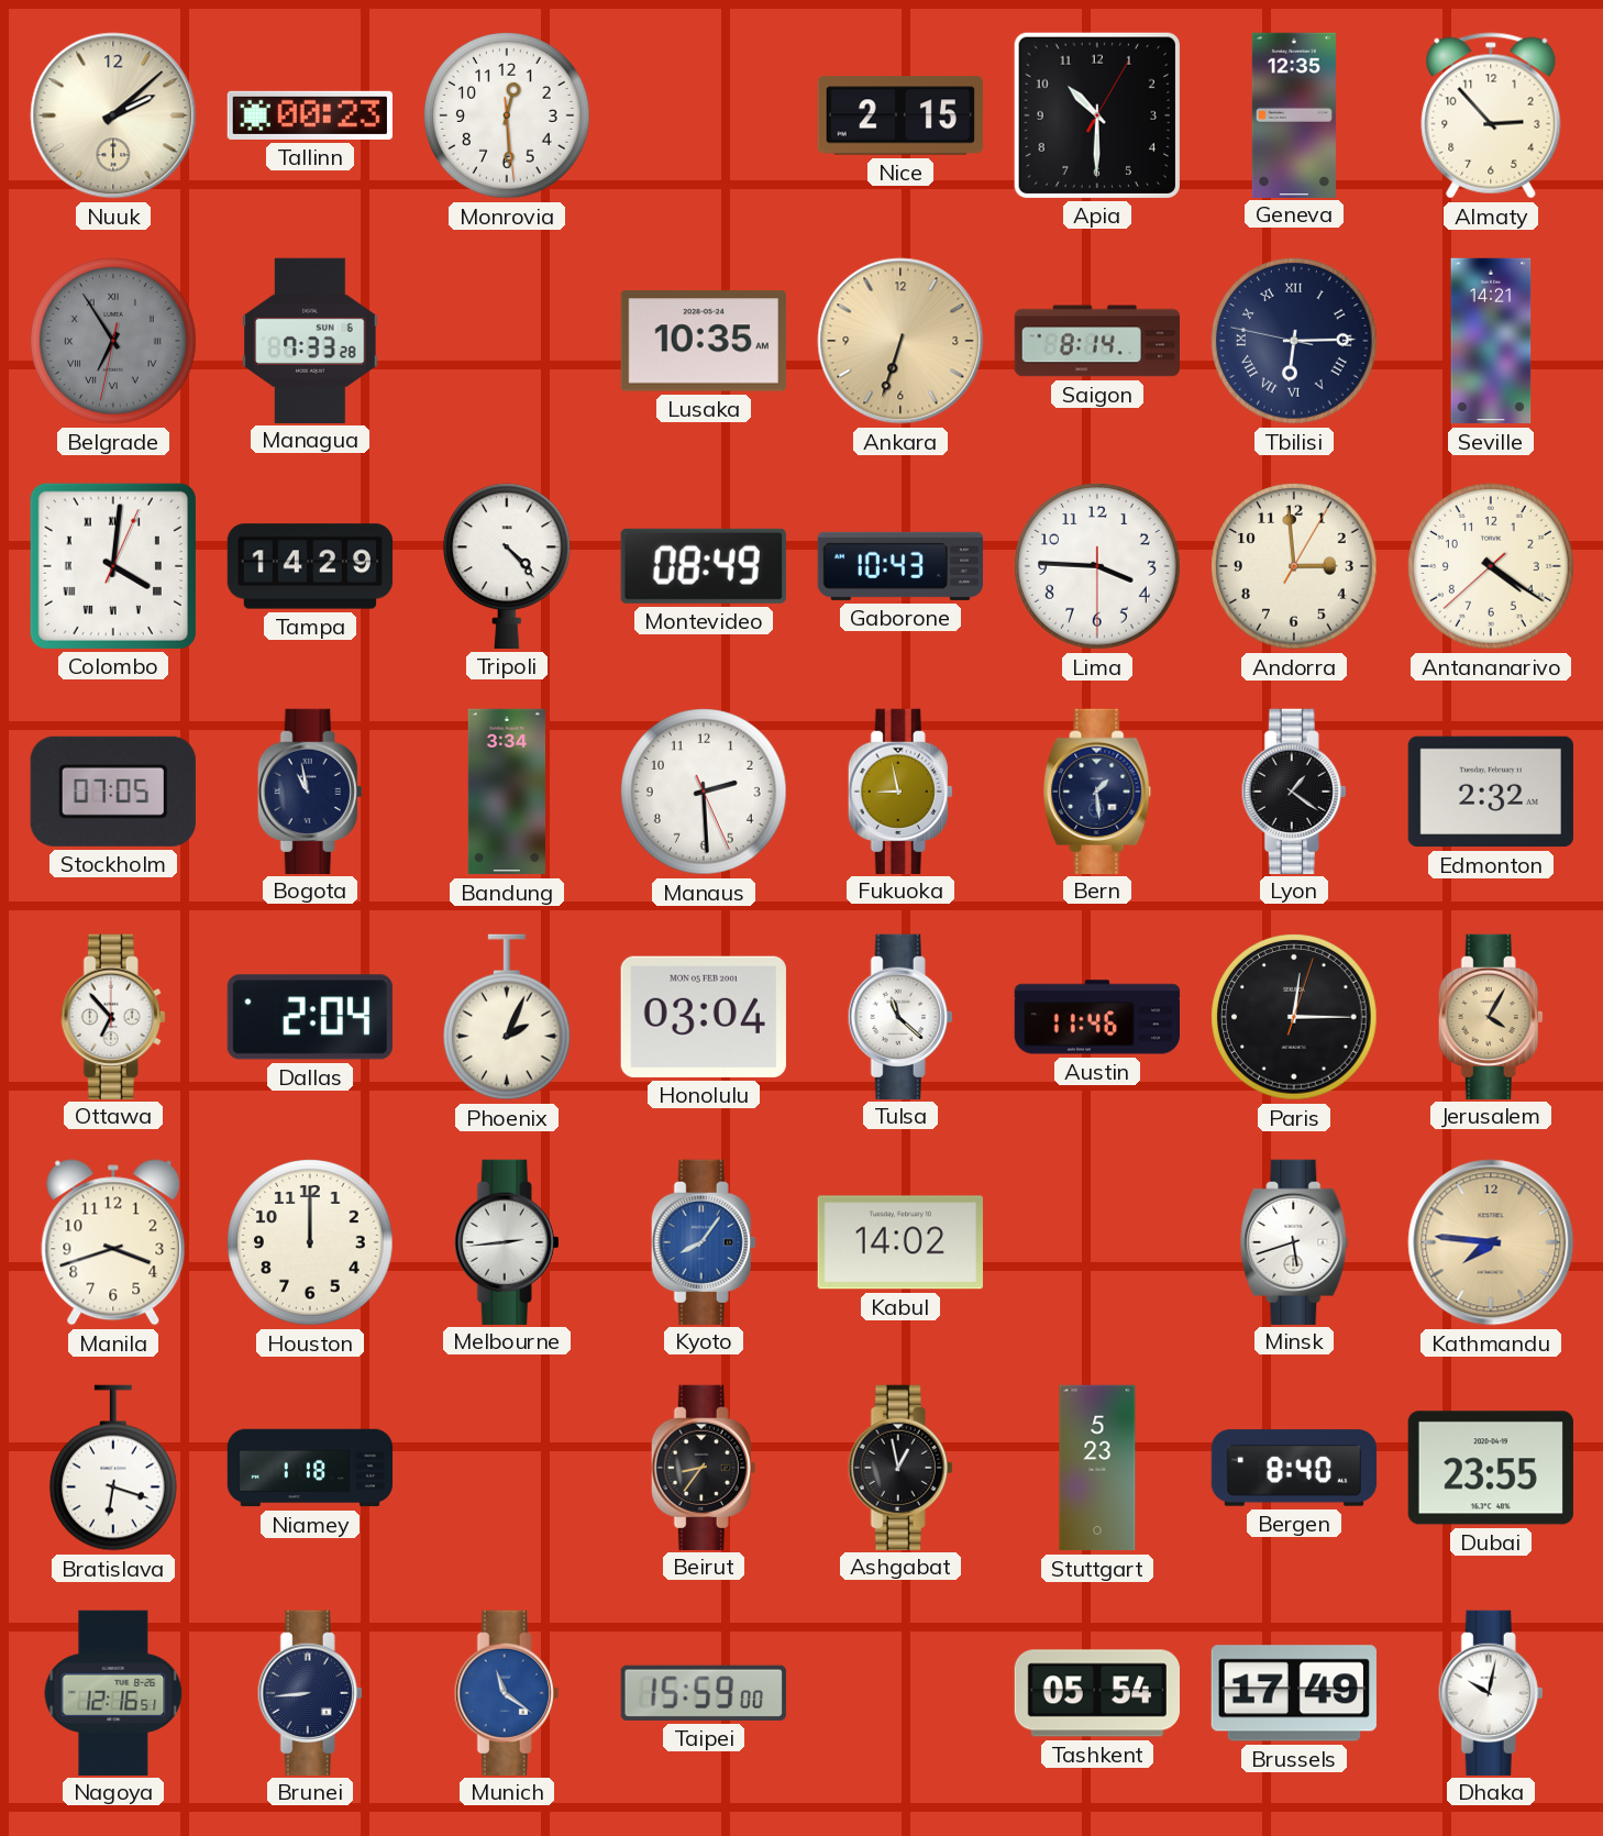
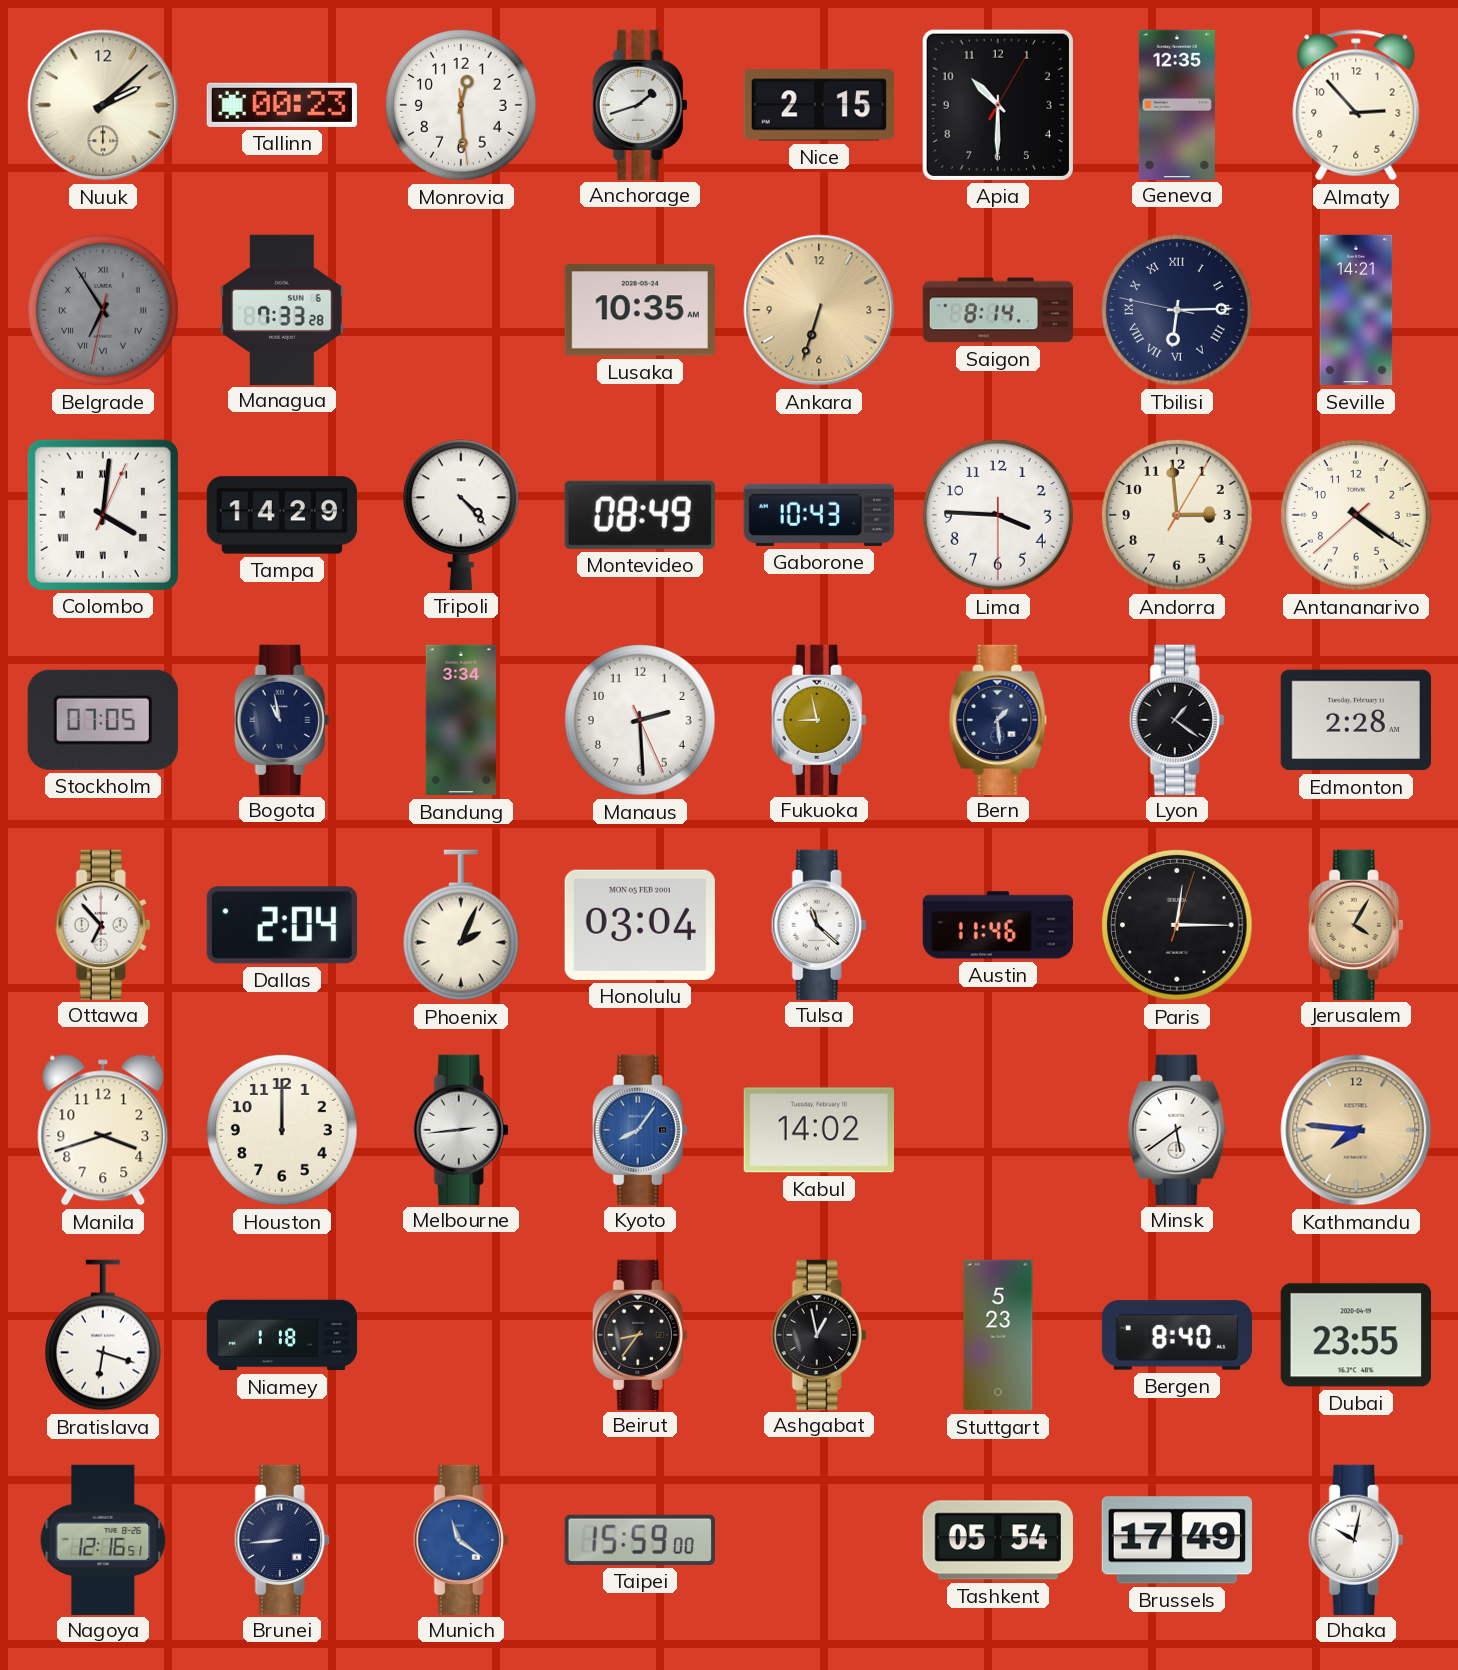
Anchorage: none -> 1:42
Edmonton: 2:32 -> 2:28
Minsk: 5:42 -> 5:39
